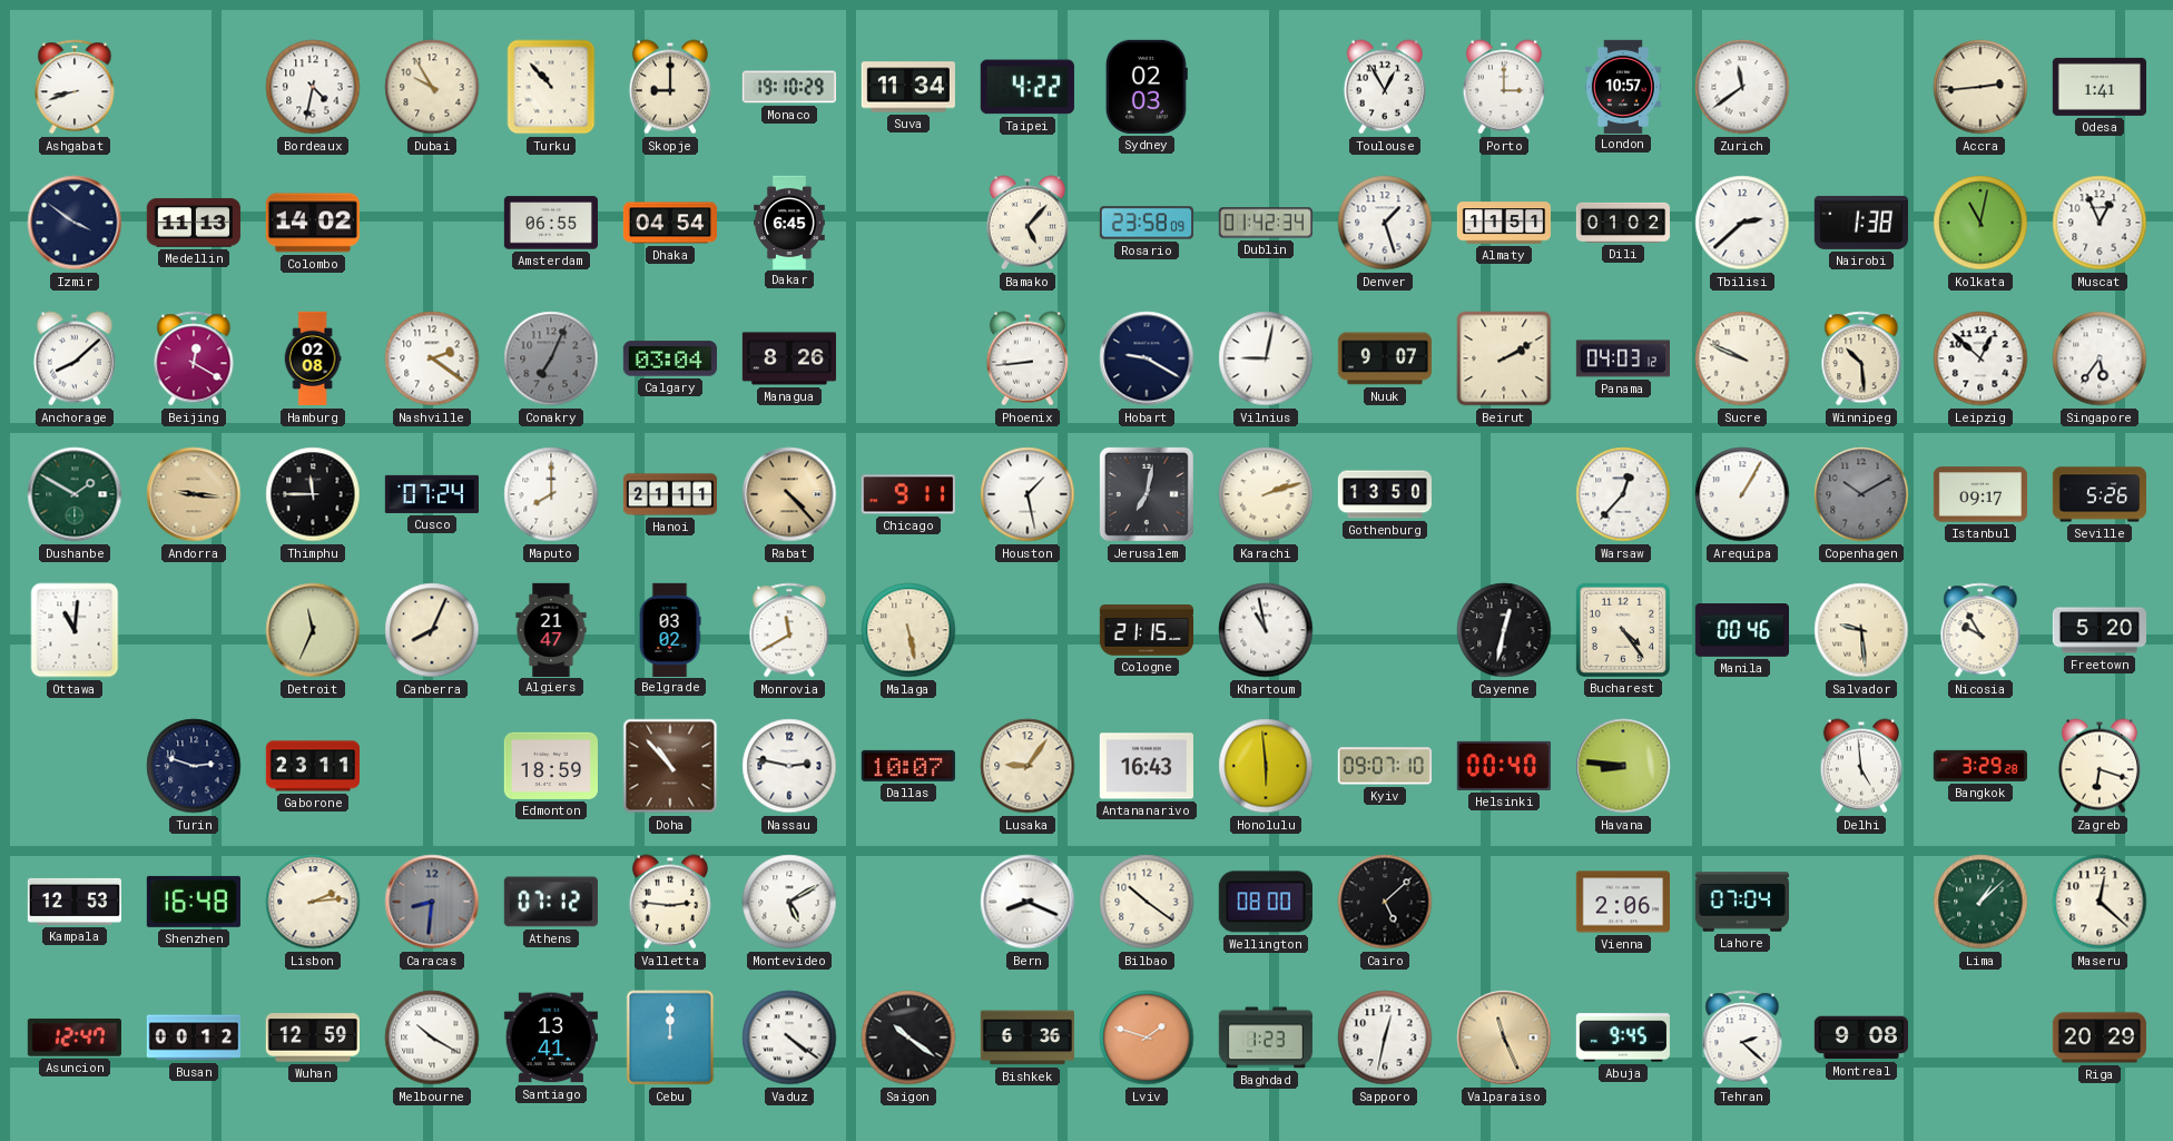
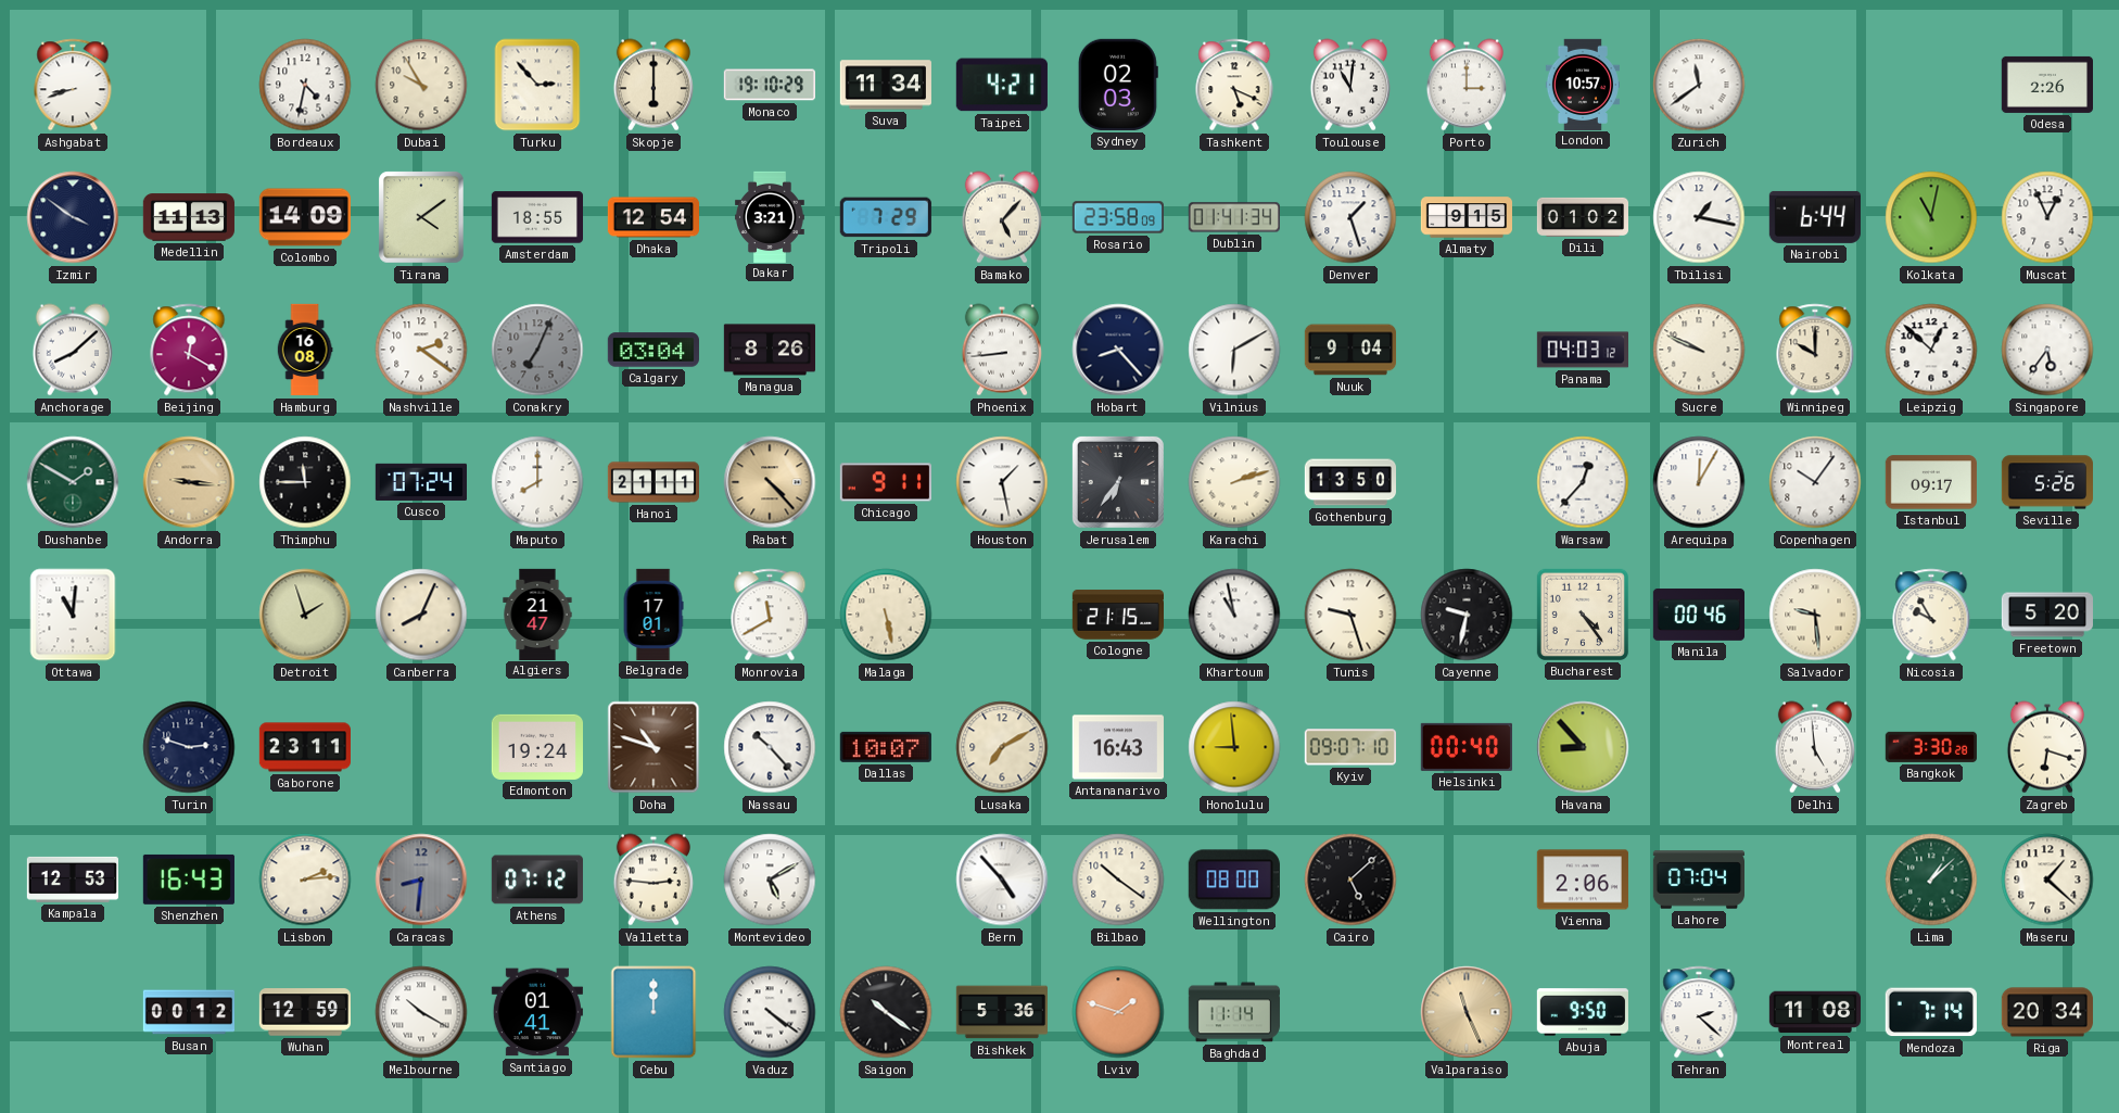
Turku: 10:53 -> 2:53
Skopje: 9:00 -> 6:00
Taipei: 4:22 -> 4:21
Tashkent: none -> 5:19
Toulouse: 12:55 -> 11:01
Accra: 2:44 -> none
Odesa: 1:41 -> 2:26
Colombo: 14:02 -> 14:09
Tirana: none -> 4:09
Amsterdam: 06:55 -> 18:55
Dhaka: 04:54 -> 12:54
Dakar: 6:45 -> 3:21
Tripoli: none -> 7:29
Dublin: 01:42 -> 01:41
Almaty: 11:51 -> 9:15
Tbilisi: 2:38 -> 1:17
Nairobi: 1:38 -> 6:44
Hamburg: 02:08 -> 16:08
Hobart: 9:20 -> 8:23
Vilnius: 9:02 -> 6:10
Nuuk: 9:07 -> 9:04
Beirut: 2:10 -> none
Winnipeg: 10:29 -> 10:00
Jerusalem: 7:02 -> 6:36
Arequipa: 1:05 -> 12:05
Copenhagen: 10:10 -> 10:06
Copenhagen dial: grey -> white
Detroit: 11:34 -> 1:57
Belgrade: 03:02 -> 17:01
Tunis: none -> 9:27
Cayenne: 12:32 -> 9:32
Edmonton: 18:59 -> 19:24
Doha: 10:53 -> 10:48
Nassau: 2:47 -> 10:23
Lusaka: 9:06 -> 7:10
Honolulu: 5:59 -> 8:59
Havana: 8:46 -> 8:53
Bangkok: 3:29 -> 3:30
Shenzhen: 16:48 -> 16:43
Bern: 8:19 -> 4:53
Maseru: 12:22 -> 1:22
Asuncion: 12:47 -> none
Santiago: 13:41 -> 01:41
Bishkek: 6:36 -> 5:36
Baghdad: 1:23 -> 11:14
Sapporo: 12:32 -> none
Abuja: 9:45 -> 9:50
Montreal: 9:08 -> 11:08
Mendoza: none -> 7:14
Riga: 20:29 -> 20:34
